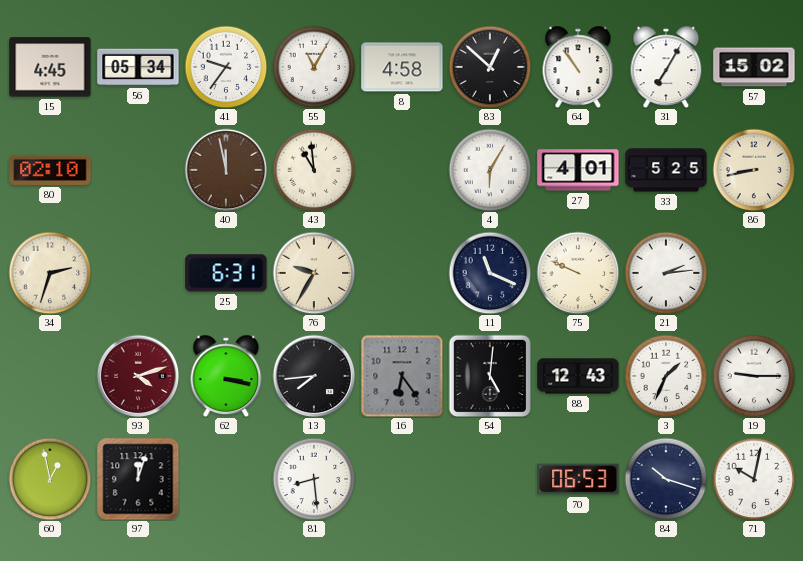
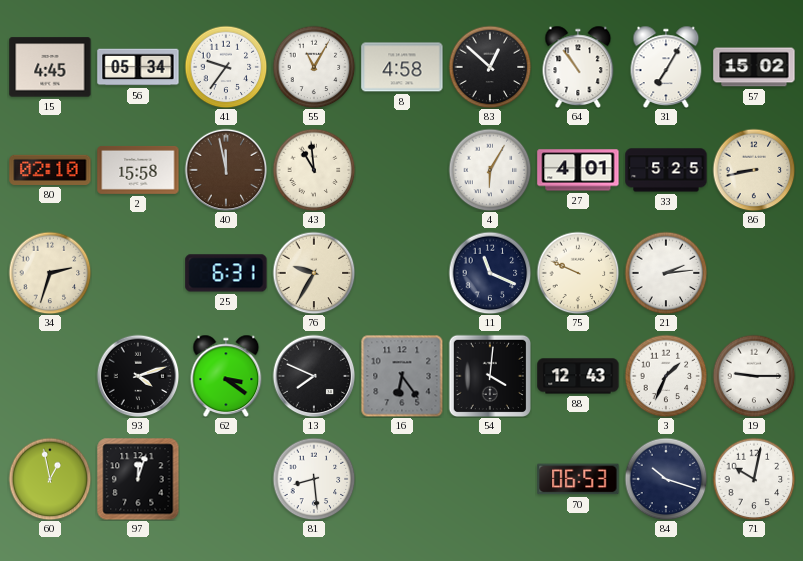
2: none -> 15:58
93 dial: burgundy -> black
62: 3:17 -> 3:21
13: 7:44 -> 7:49
54: 5:01 -> 4:01
